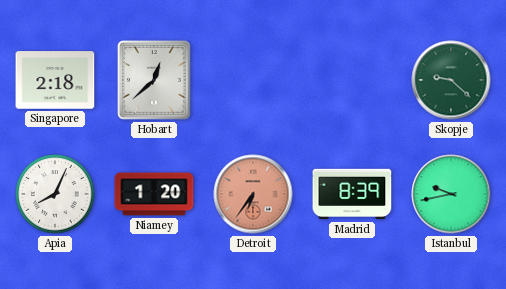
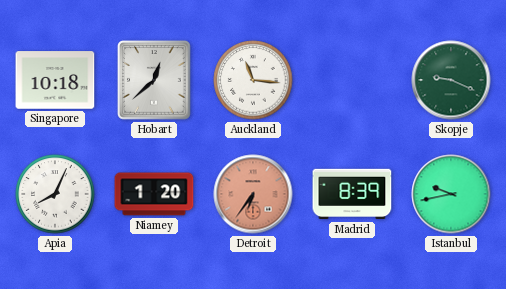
Singapore: 2:18 -> 10:18
Auckland: none -> 11:16
Skopje: 9:22 -> 9:19
